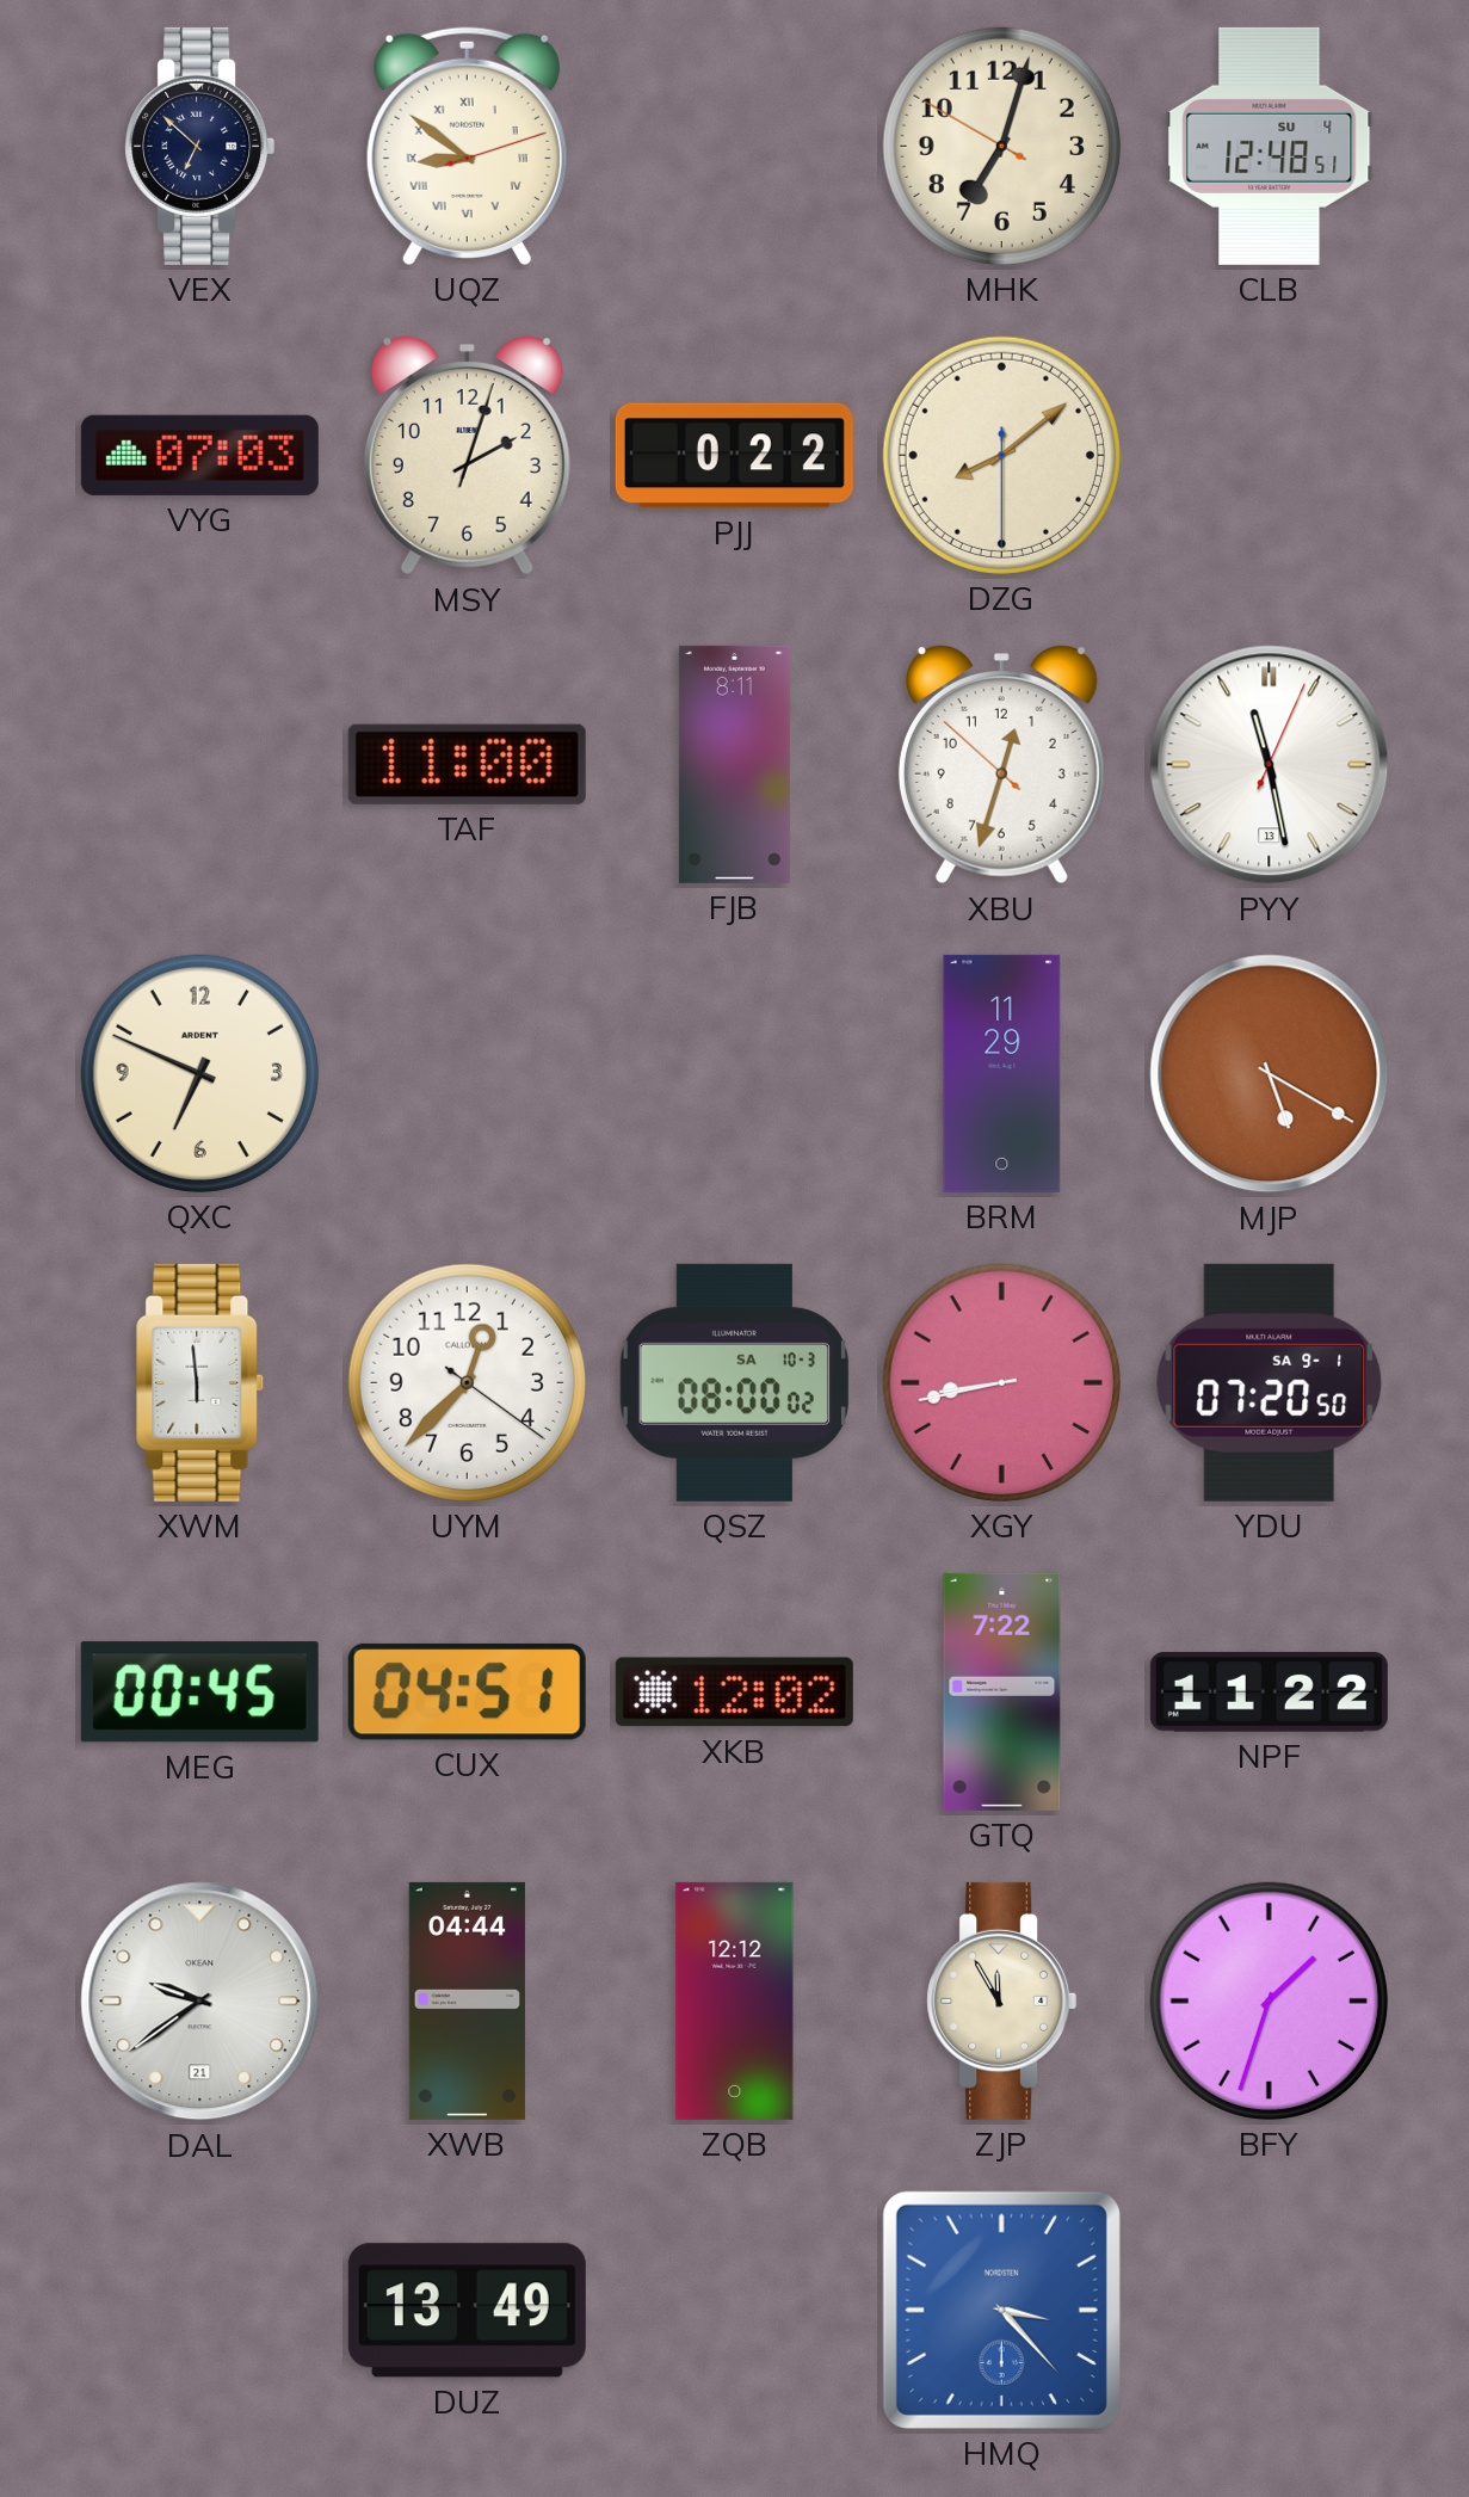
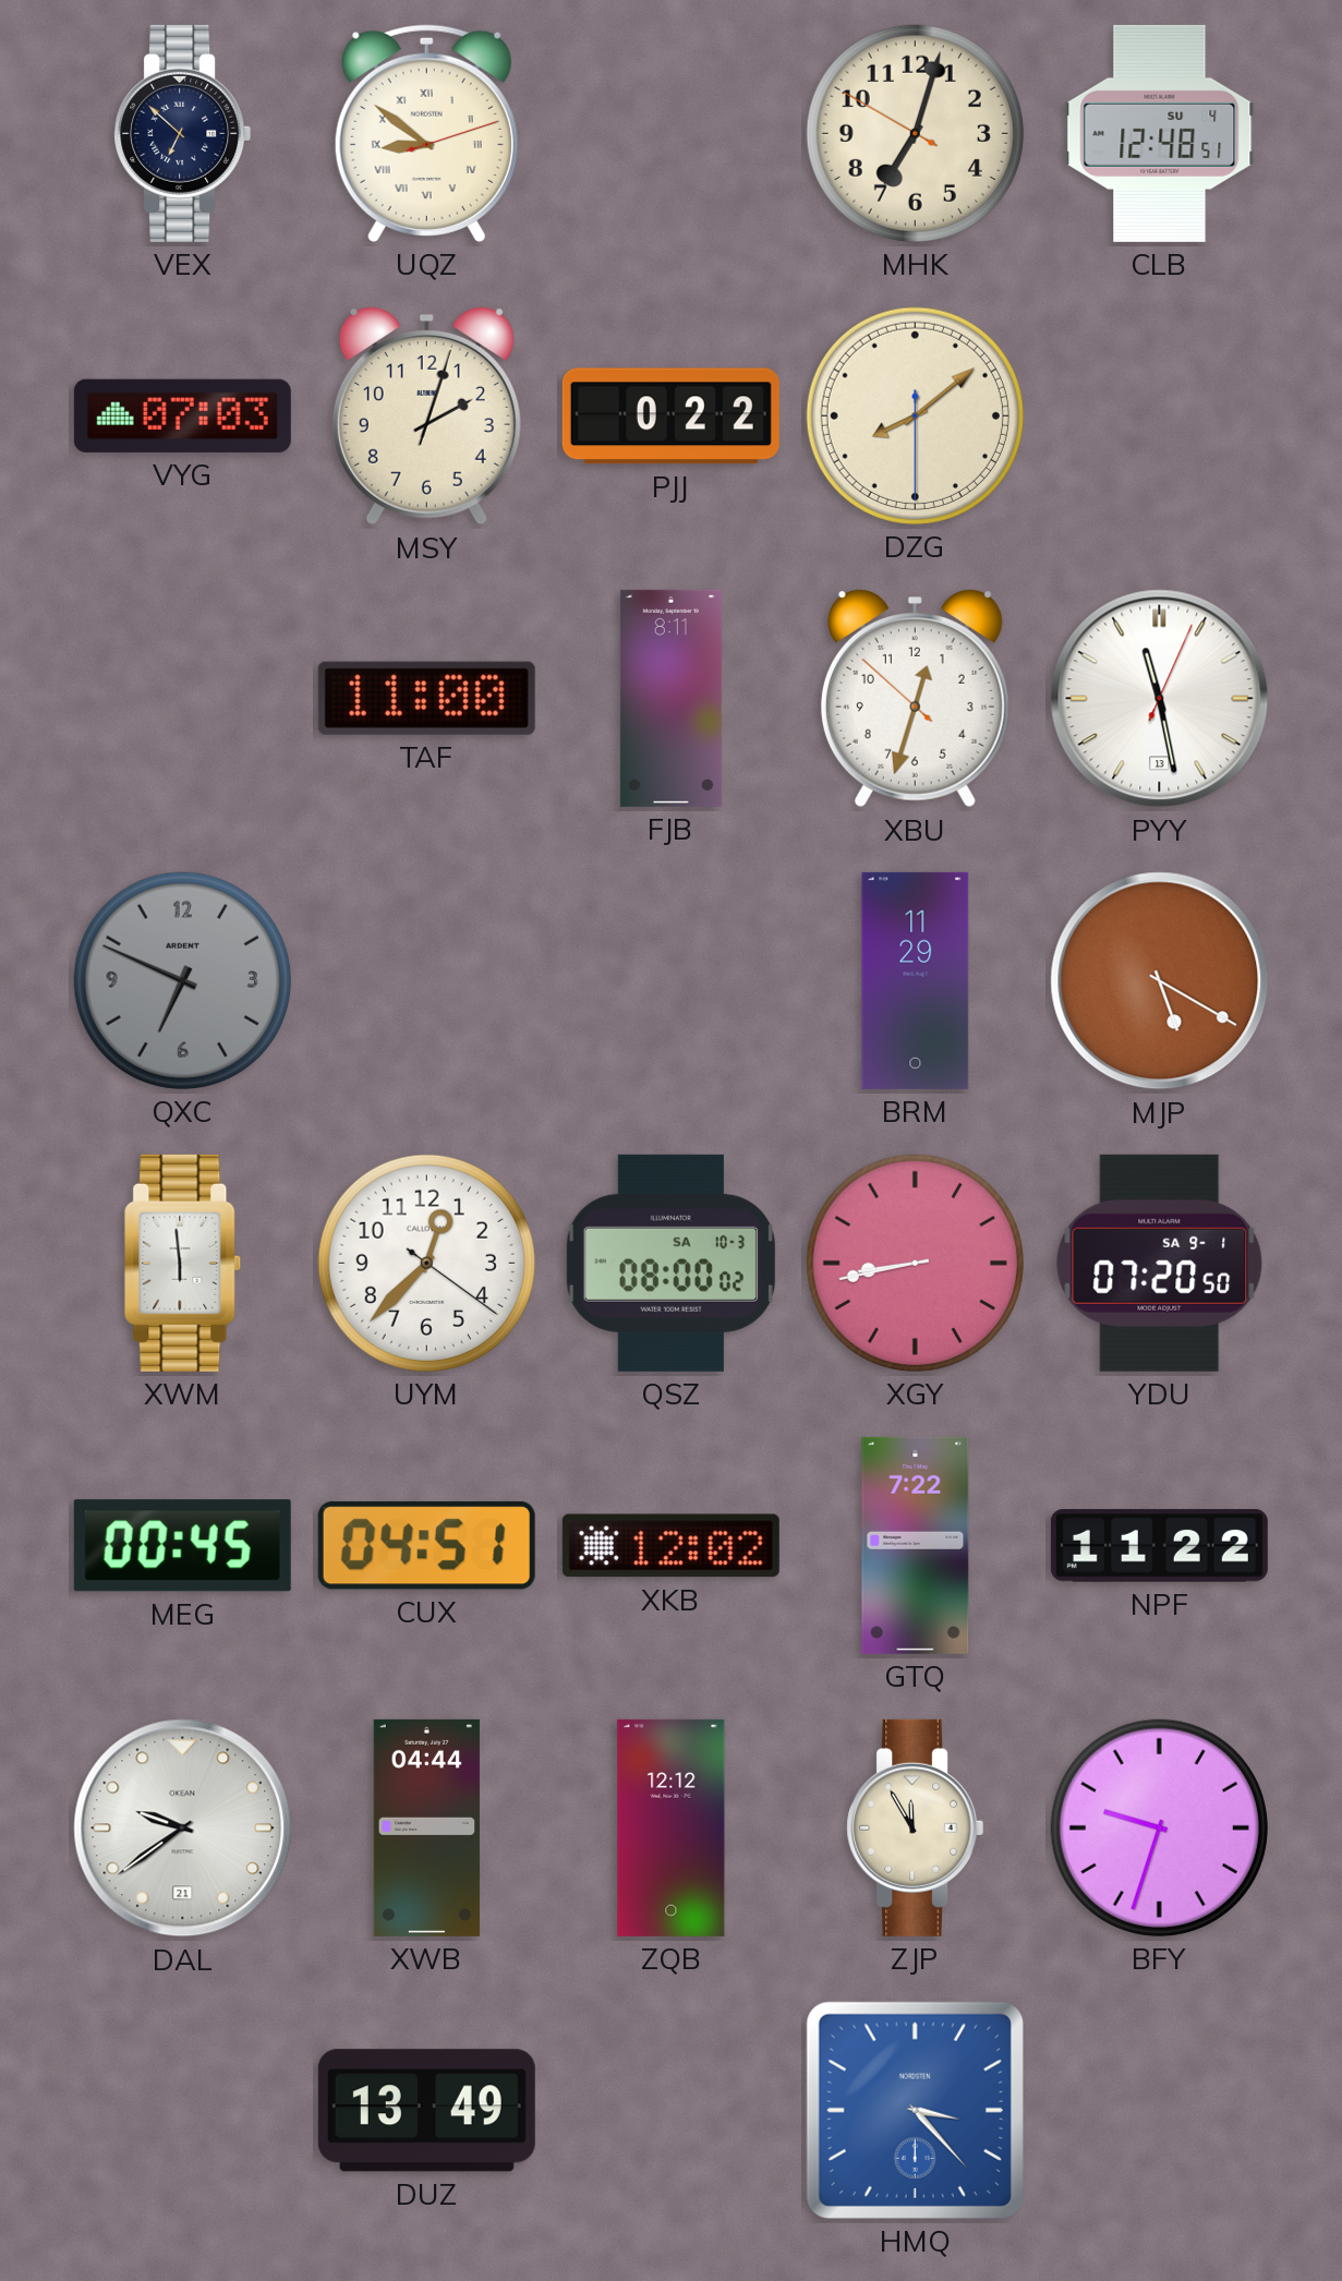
QXC dial: cream -> grey
BFY: 1:33 -> 9:33
